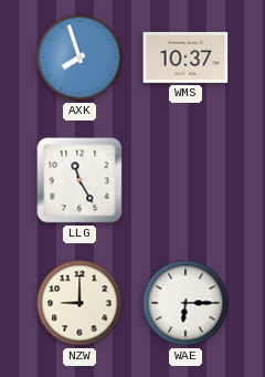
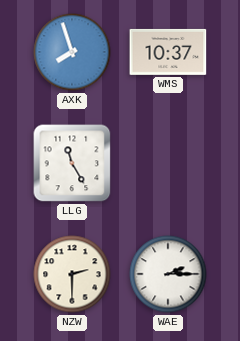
NZW: 9:00 -> 2:30
WAE: 6:15 -> 2:15
